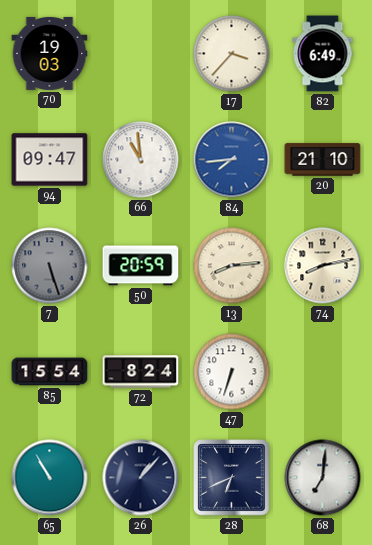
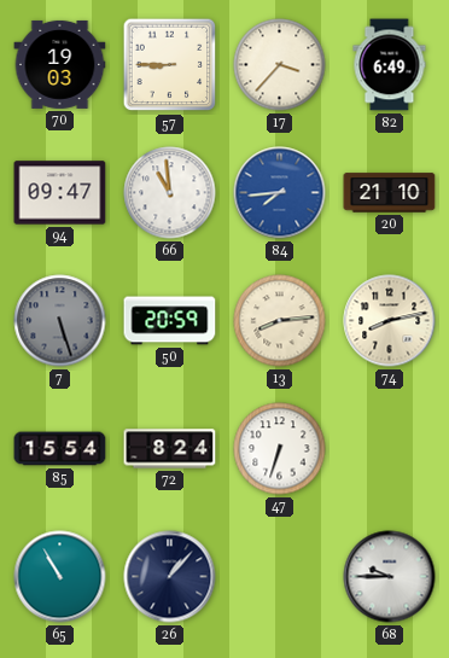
57: none -> 8:45
28: 6:41 -> none
68: 7:01 -> 9:45
